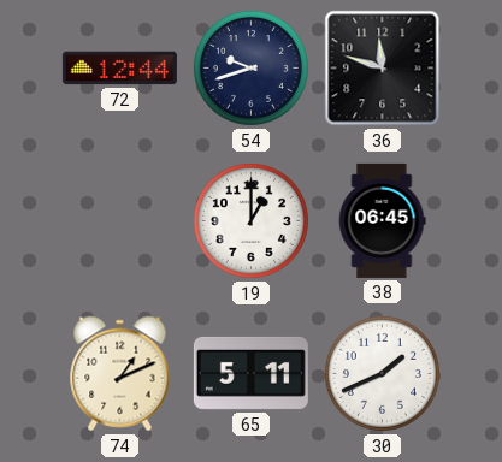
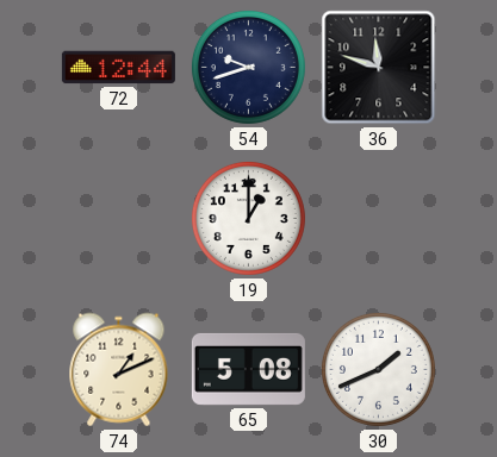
38: 06:45 -> none
65: 5:11 -> 5:08
